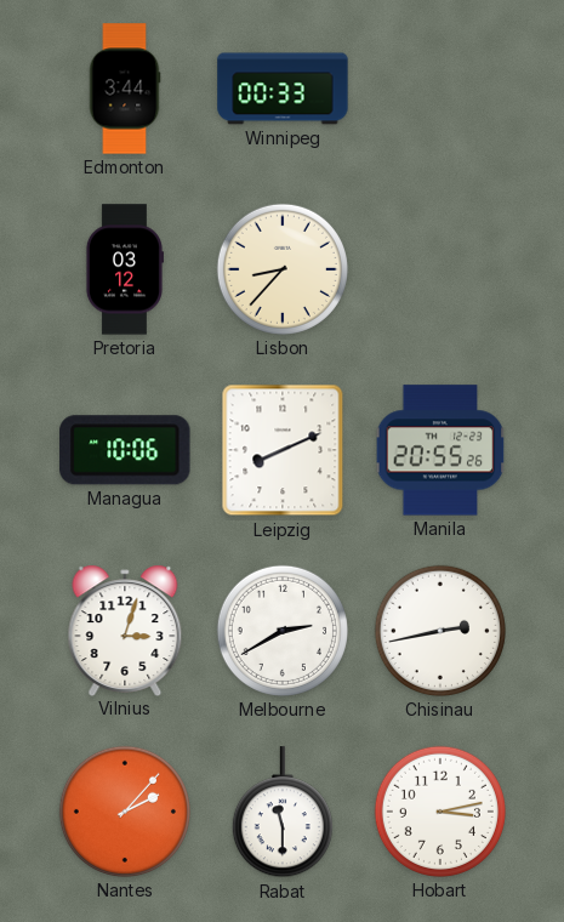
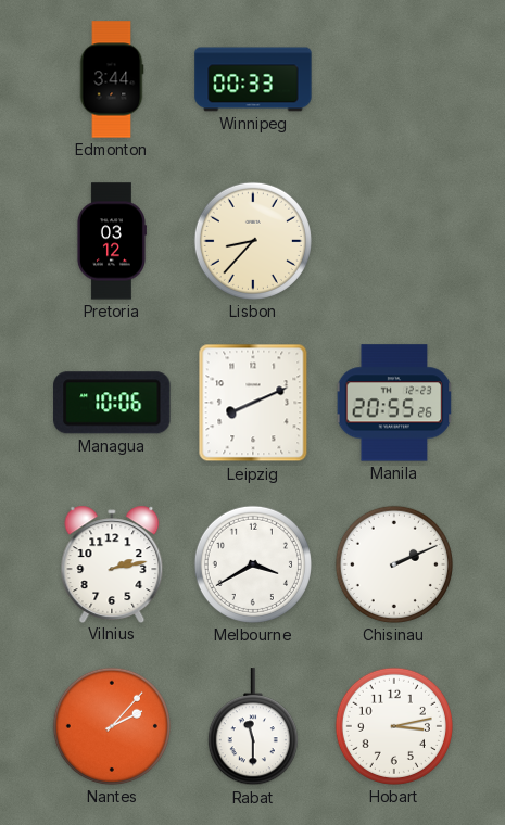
Vilnius: 3:03 -> 2:13
Melbourne: 2:40 -> 3:40
Chisinau: 2:43 -> 2:11
